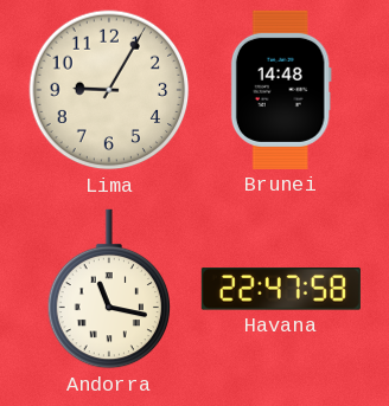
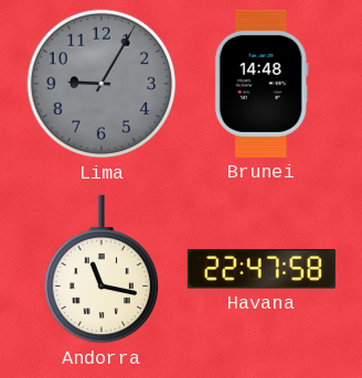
Lima dial: cream -> grey
